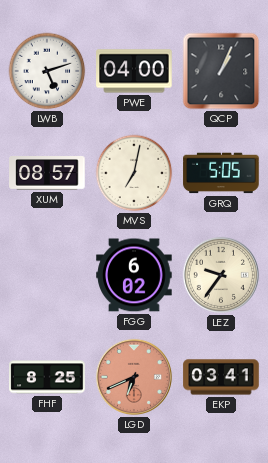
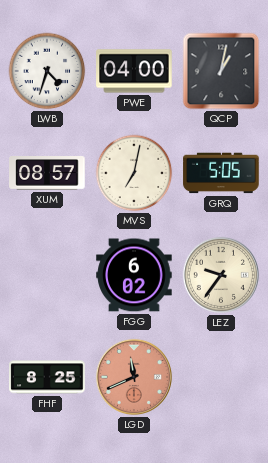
LWB: 5:12 -> 4:33
QCP: 1:04 -> 1:02
LGD: 6:41 -> 11:41
EKP: 03:41 -> none
